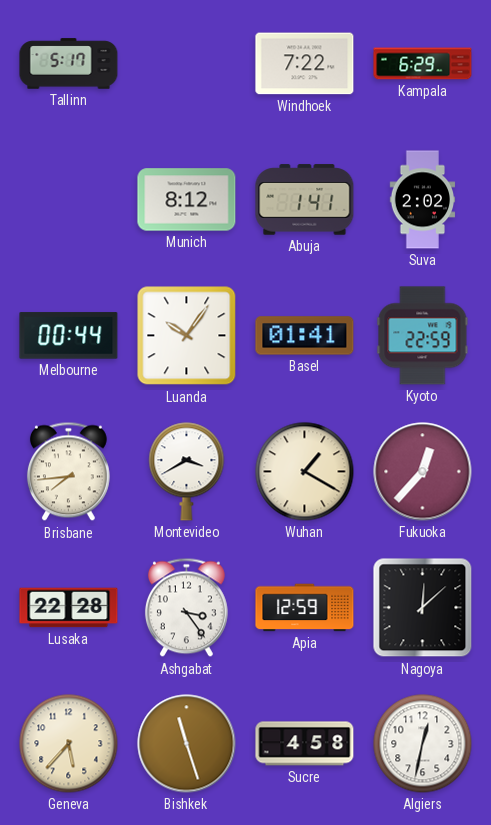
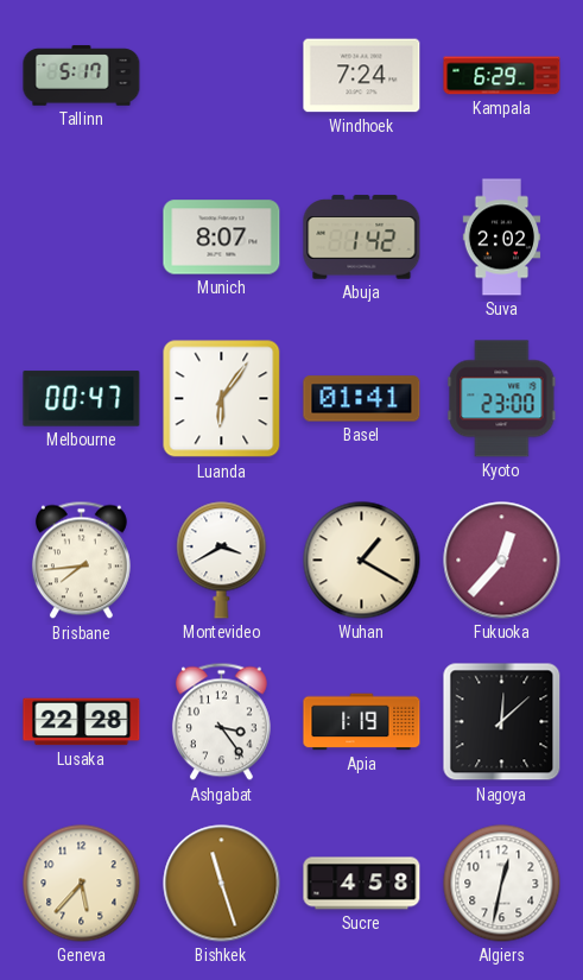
Windhoek: 7:22 -> 7:24
Munich: 8:12 -> 8:07
Abuja: 1:41 -> 1:42
Melbourne: 00:44 -> 00:47
Luanda: 10:06 -> 6:06
Kyoto: 22:59 -> 23:00
Apia: 12:59 -> 1:19
